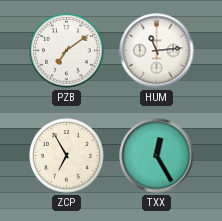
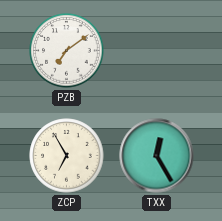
HUM: 11:14 -> none
